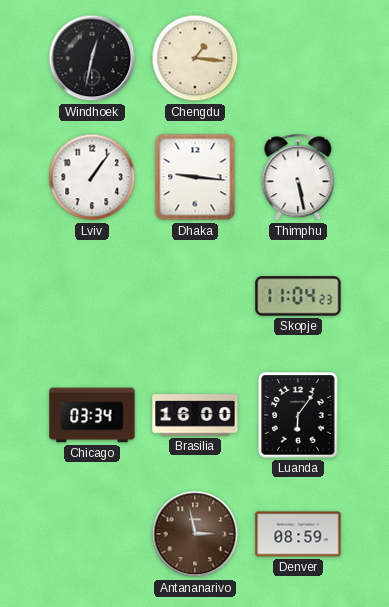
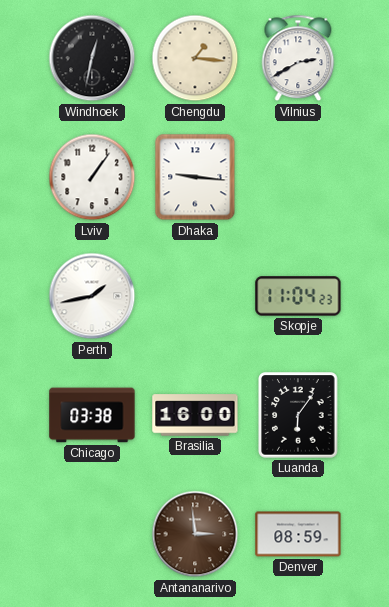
Vilnius: none -> 2:40
Thimphu: 5:28 -> none
Perth: none -> 1:43
Chicago: 03:34 -> 03:38
Antananarivo: 2:58 -> 2:59
